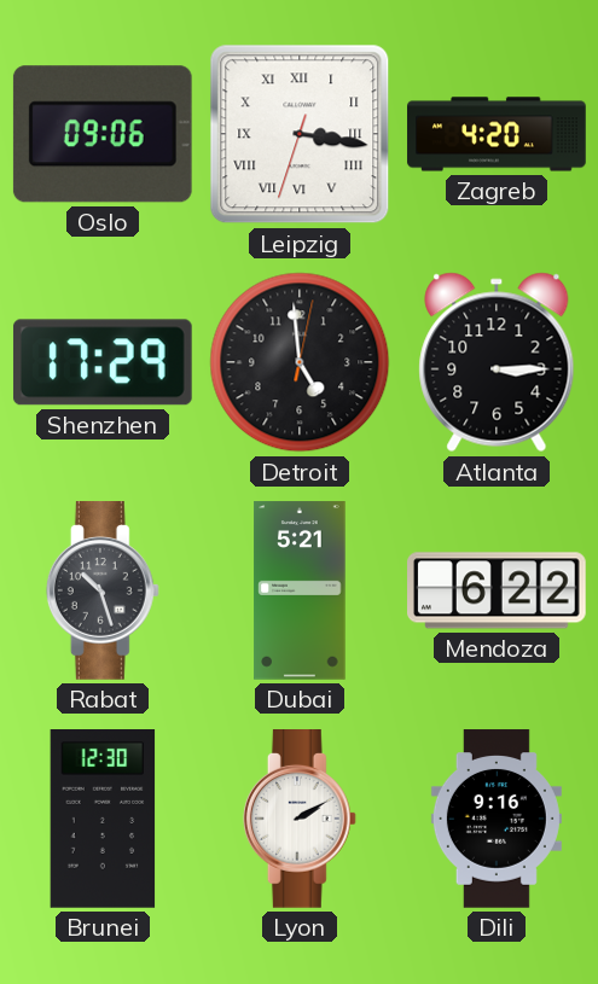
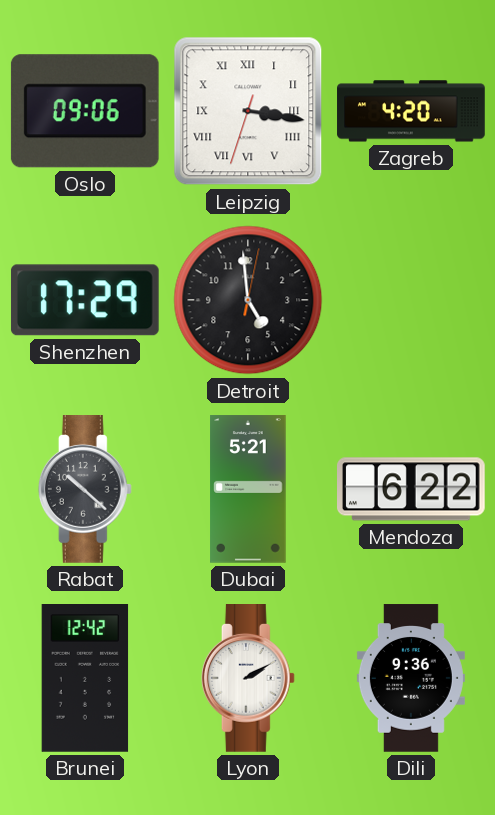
Atlanta: 3:15 -> none
Rabat: 10:27 -> 10:22
Brunei: 12:30 -> 12:42
Dili: 9:16 -> 9:36
